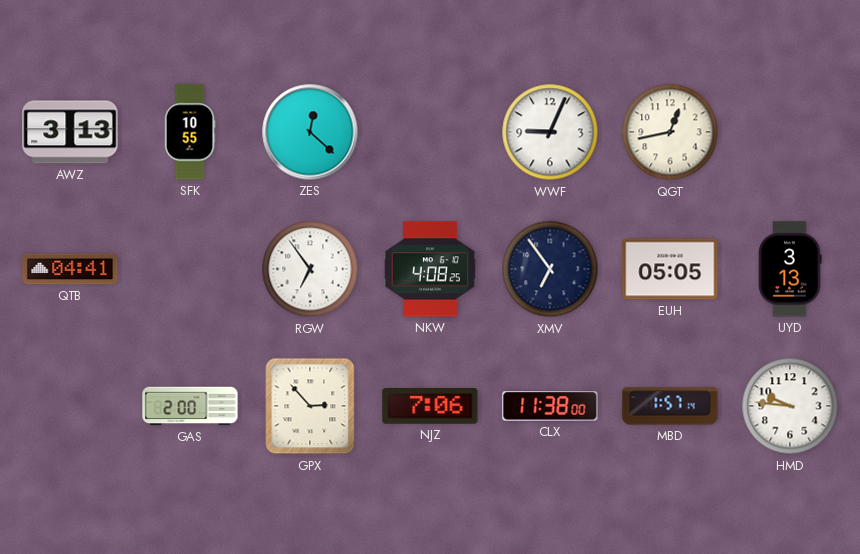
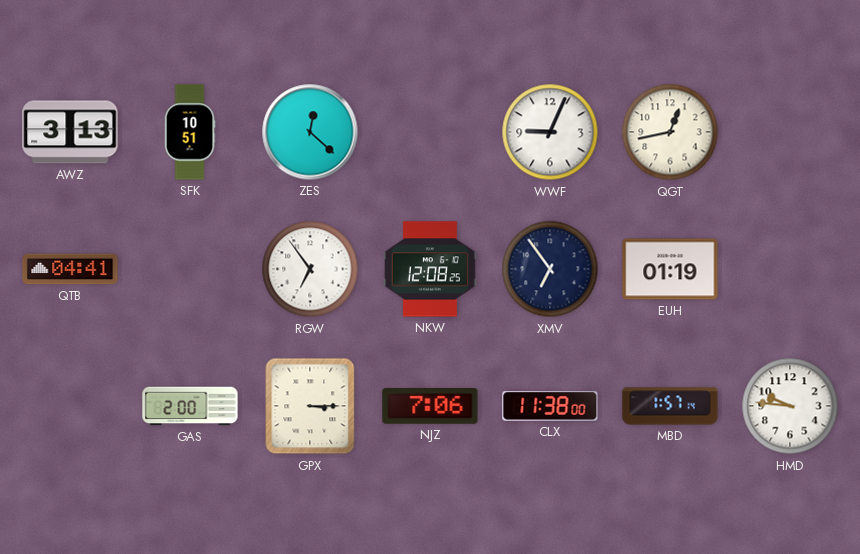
SFK: 10:55 -> 10:51
NKW: 4:08 -> 12:08
EUH: 05:05 -> 01:19
UYD: 3:13 -> none
GPX: 2:53 -> 3:15
